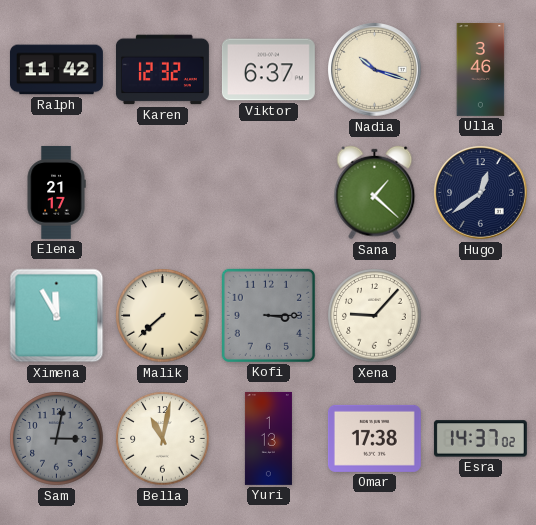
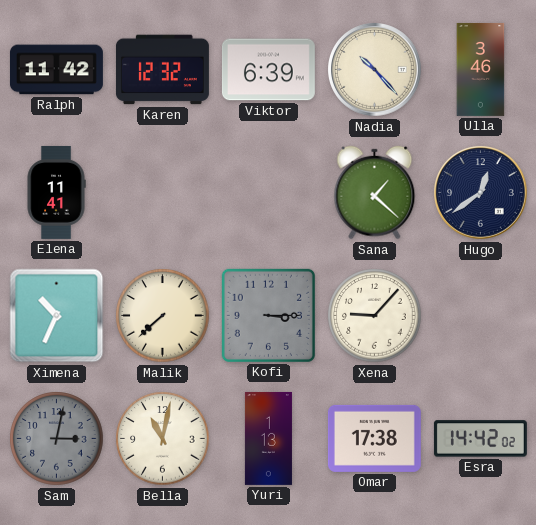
Viktor: 6:37 -> 6:39
Nadia: 10:18 -> 10:23
Elena: 21:17 -> 11:41
Ximena: 11:55 -> 10:34
Esra: 14:37 -> 14:42
